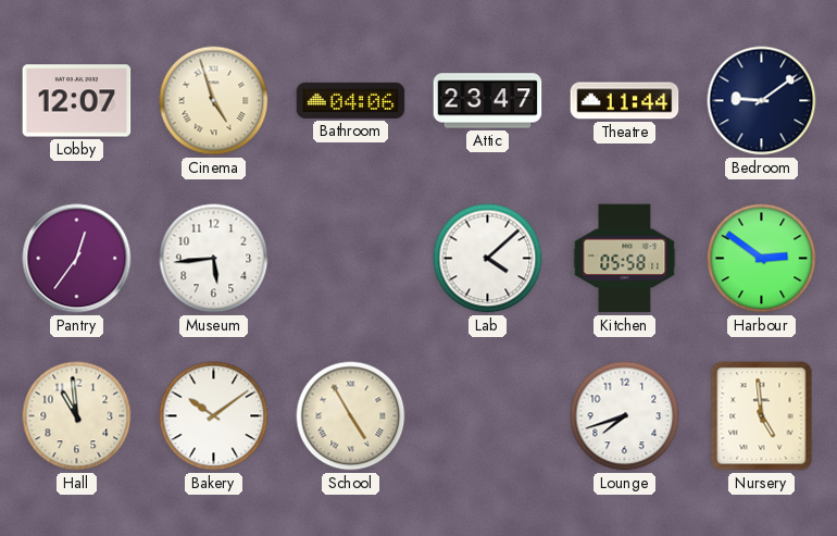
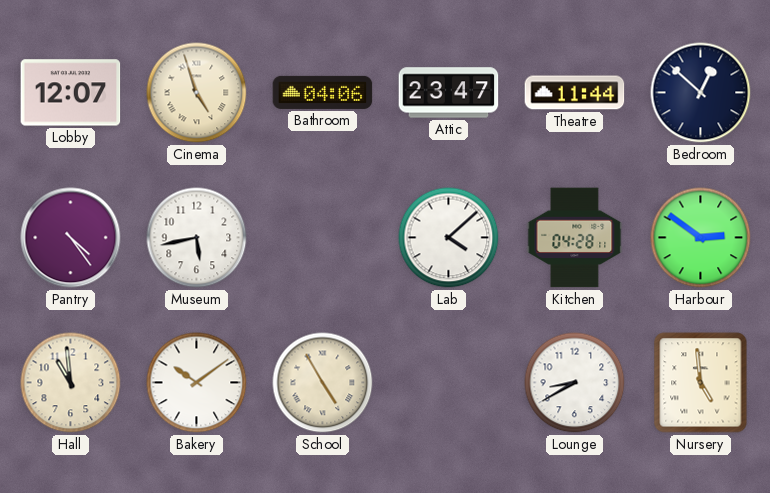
Bedroom: 9:09 -> 12:52
Pantry: 12:36 -> 4:24
Museum: 5:44 -> 5:43
Kitchen: 05:58 -> 04:28
Lounge: 7:42 -> 8:40
